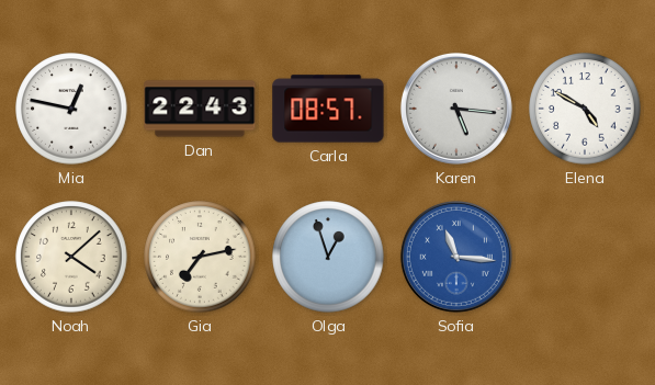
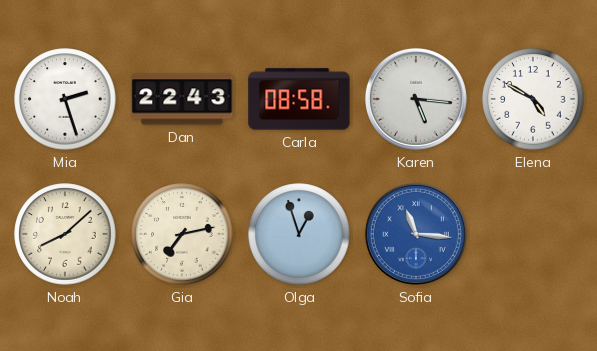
Mia: 12:47 -> 2:27
Carla: 08:57 -> 08:58
Noah: 4:08 -> 8:08
